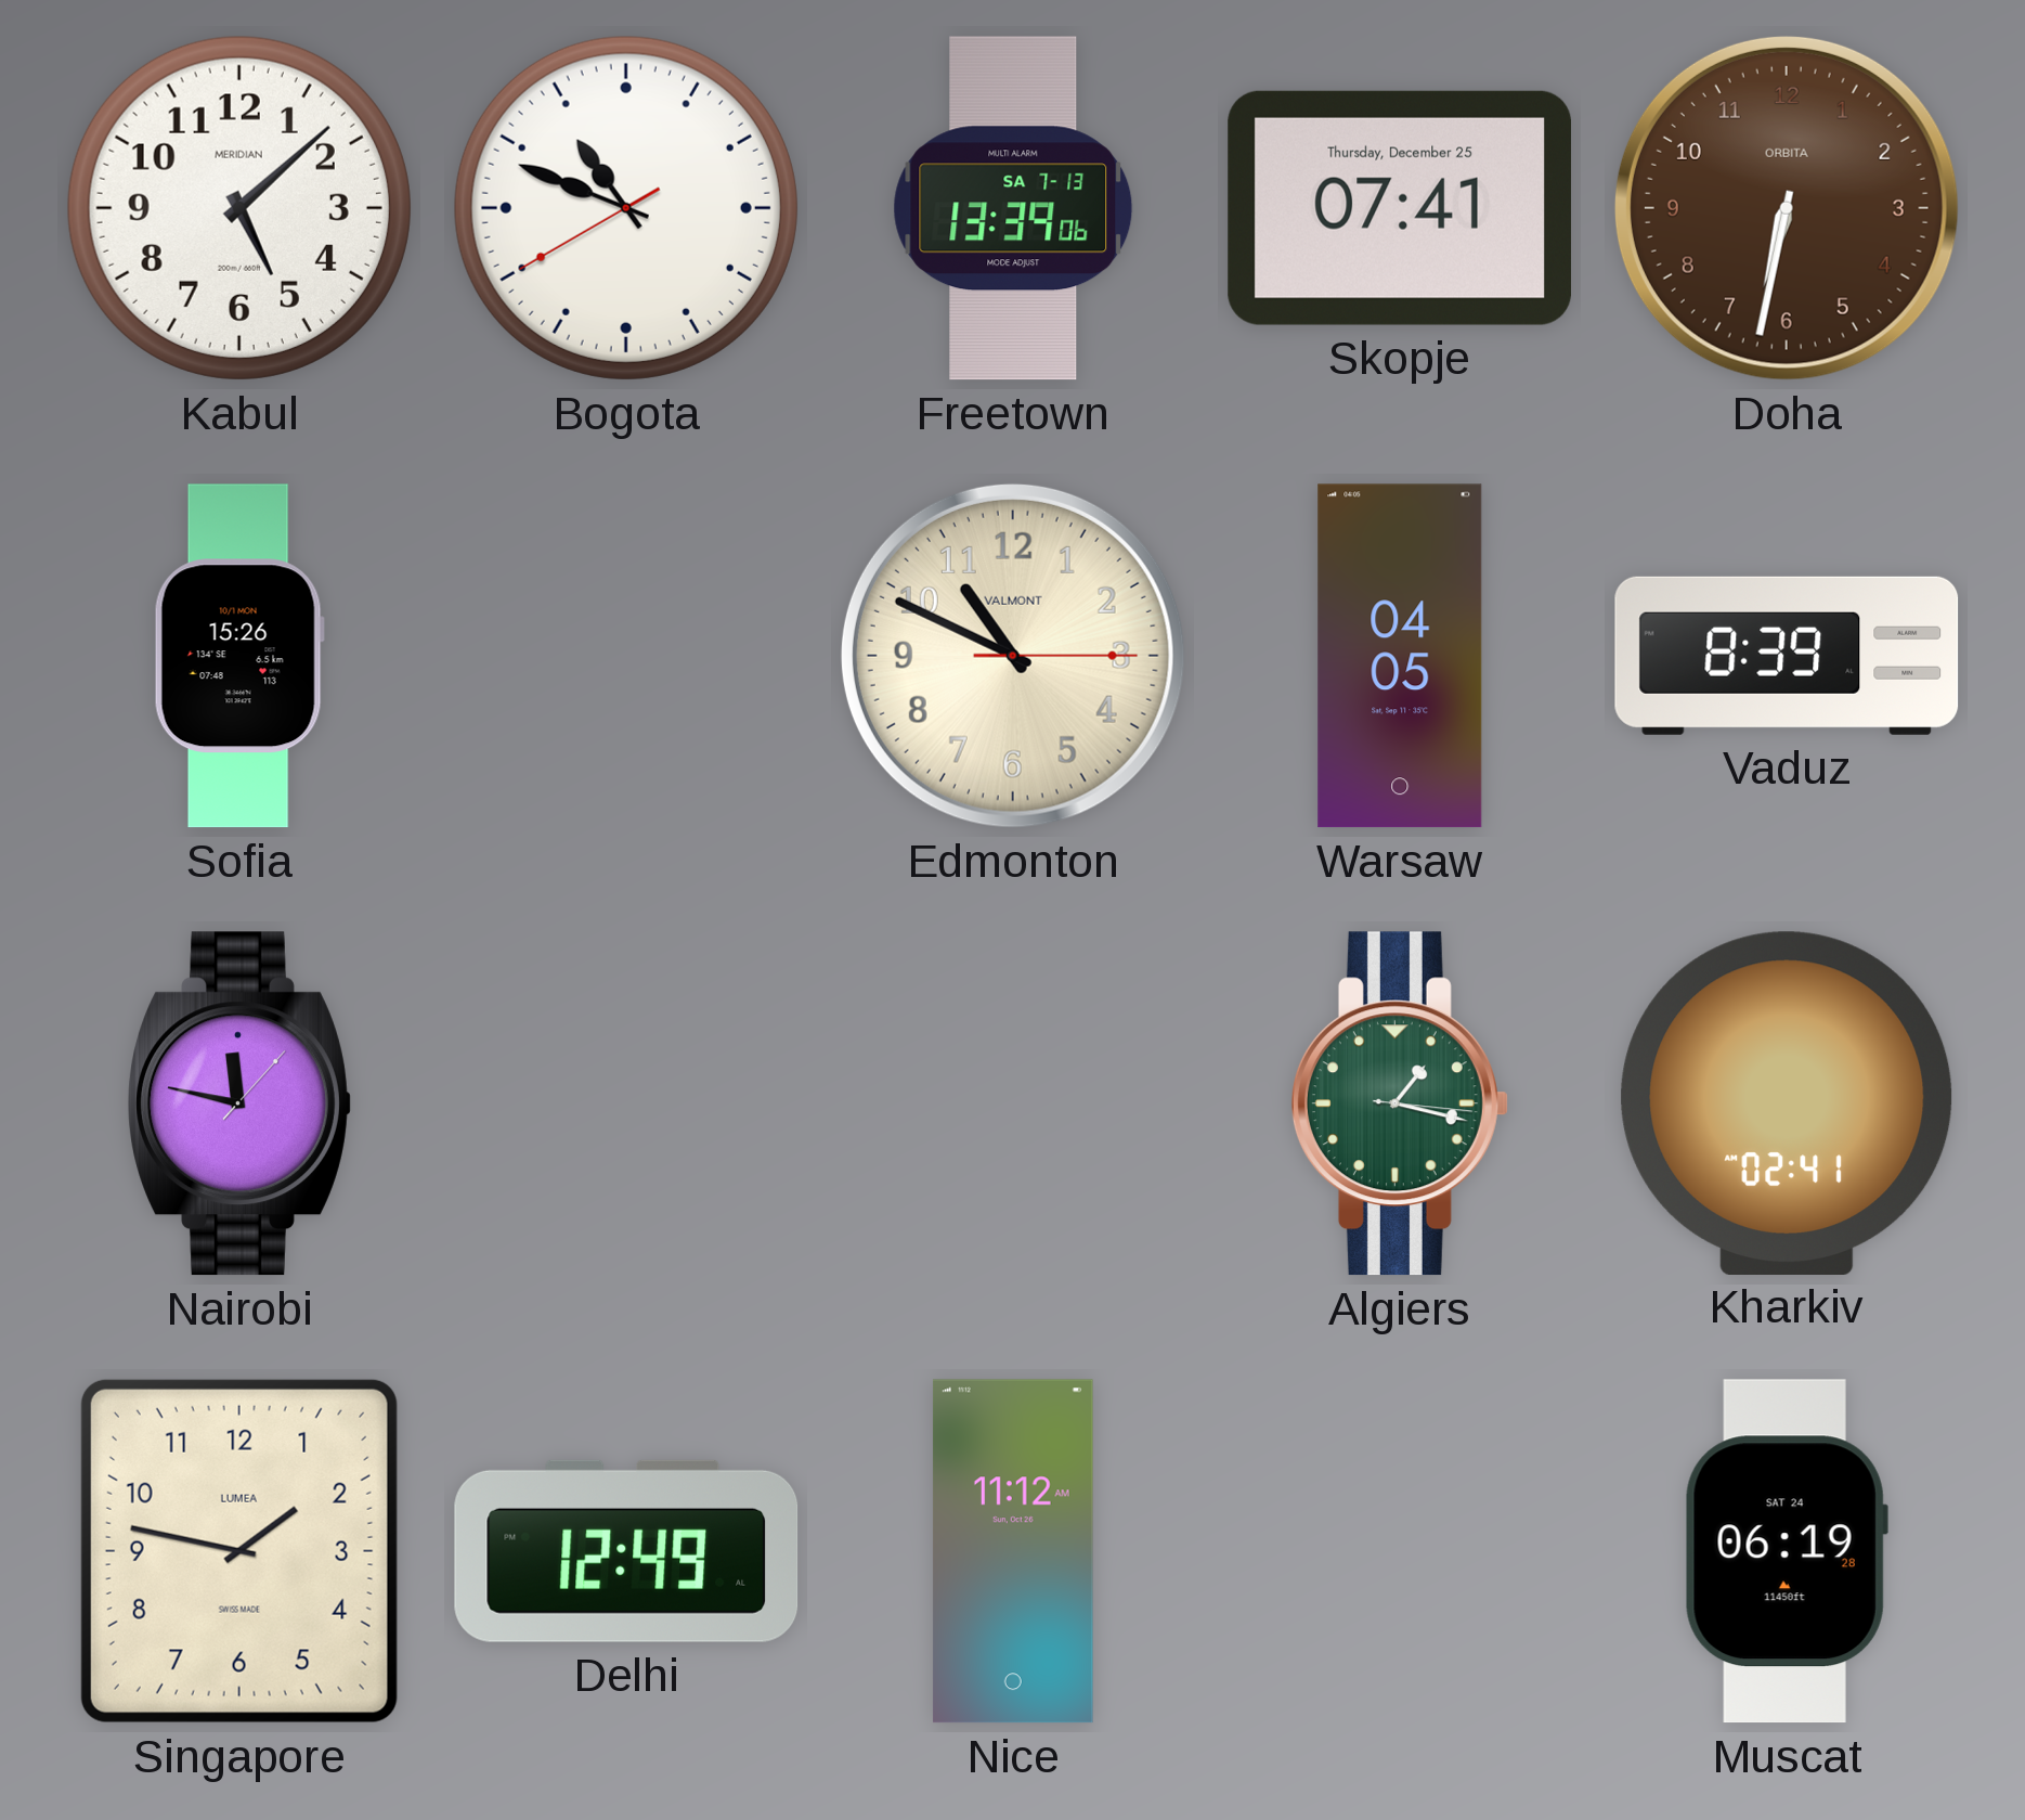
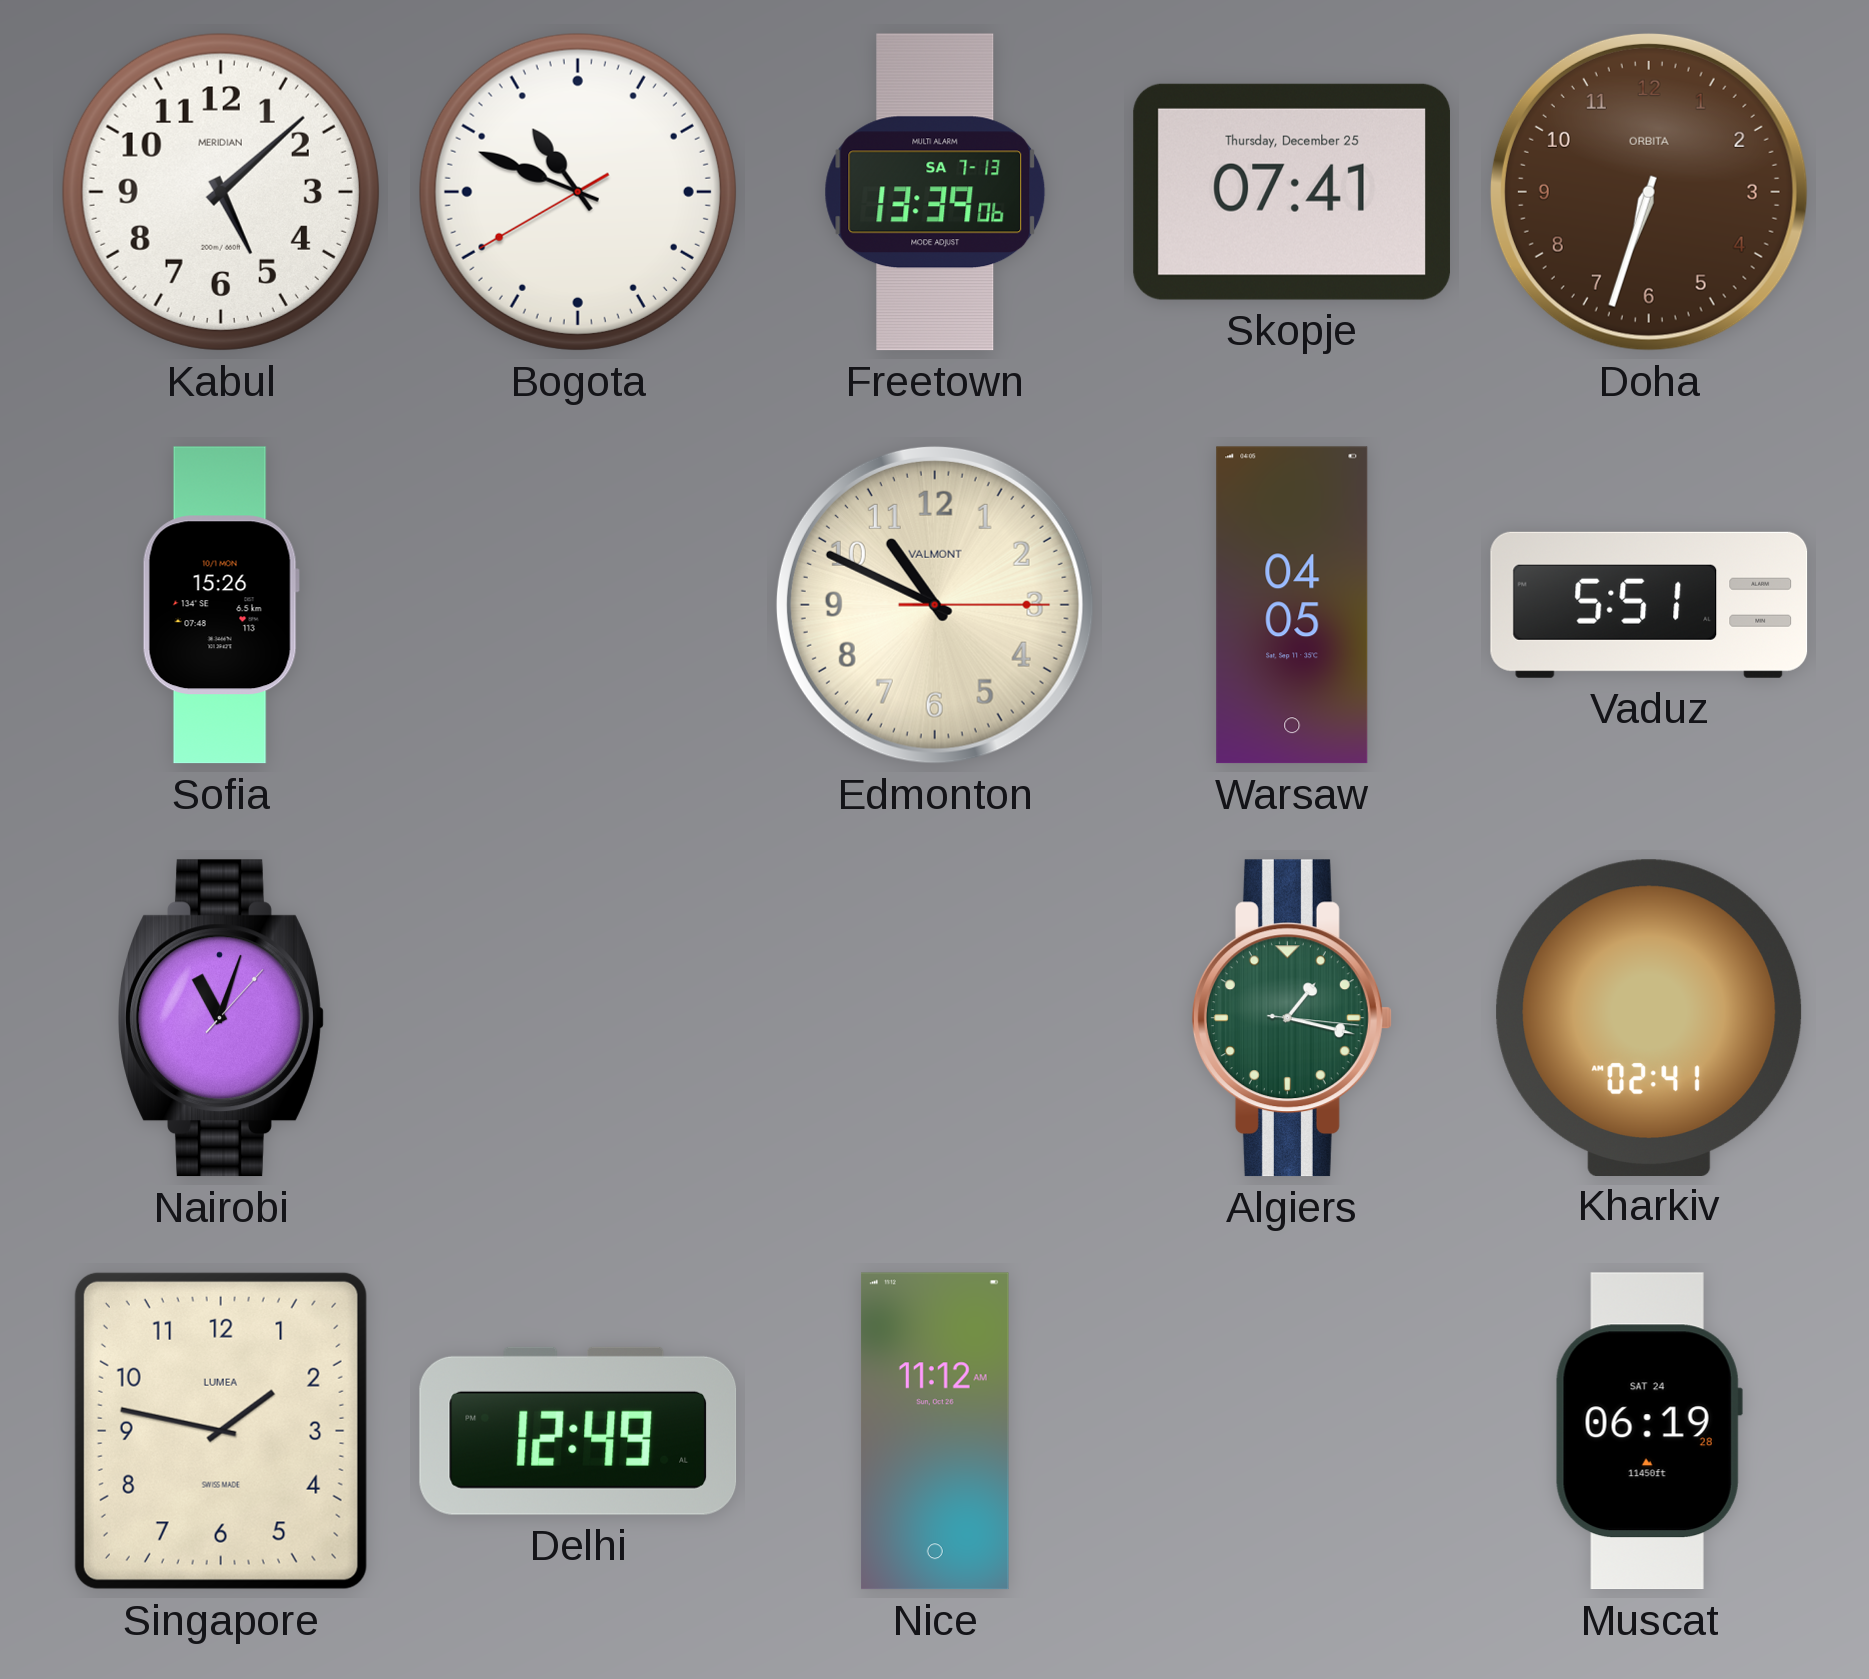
Doha: 6:32 -> 6:33
Vaduz: 8:39 -> 5:51
Nairobi: 11:47 -> 11:03
